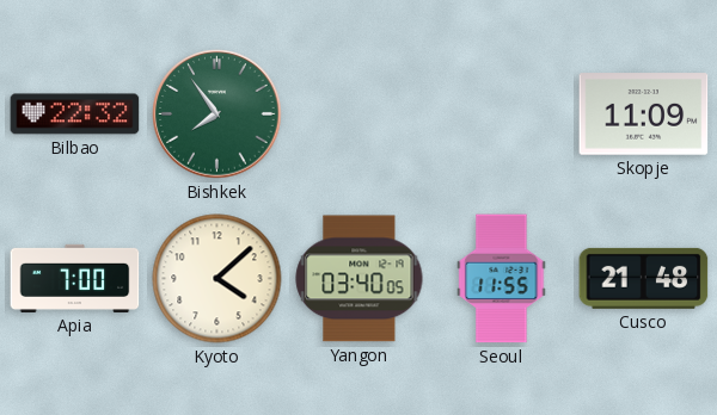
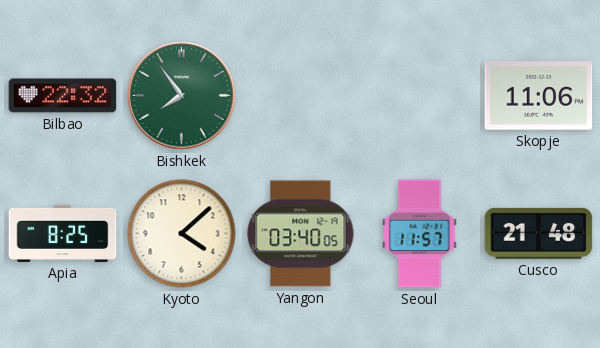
Skopje: 11:09 -> 11:06
Apia: 7:00 -> 8:25
Seoul: 11:55 -> 11:57
